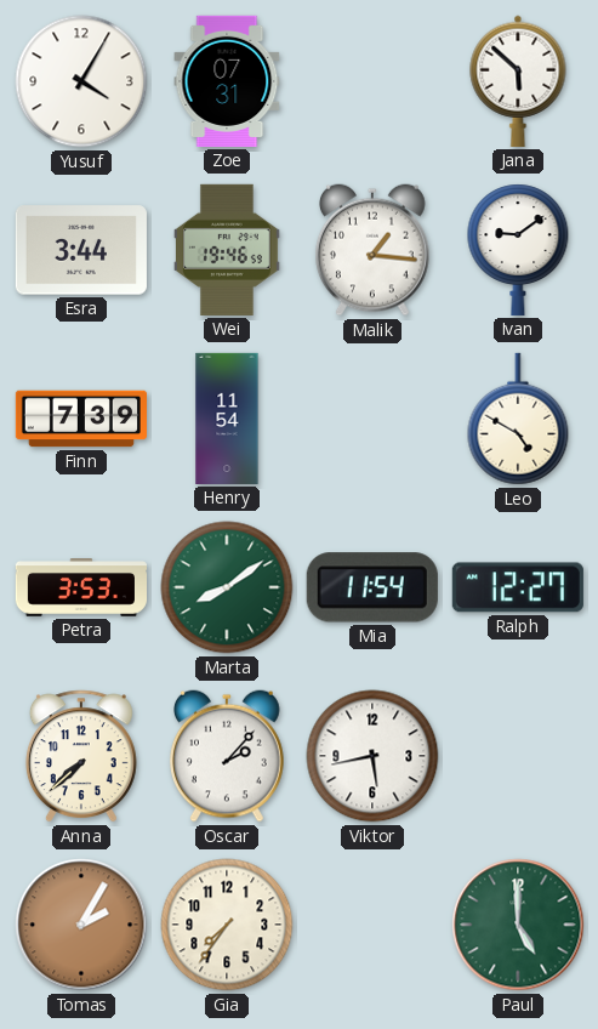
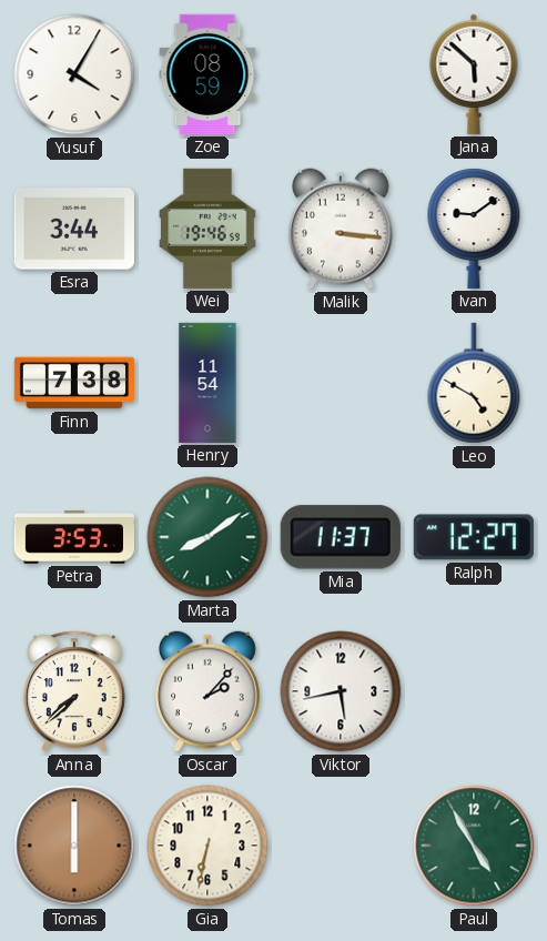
Zoe: 07:31 -> 08:59
Malik: 1:16 -> 3:16
Finn: 7:39 -> 7:38
Mia: 11:54 -> 11:37
Tomas: 2:05 -> 6:00
Gia: 7:36 -> 6:32
Paul: 5:00 -> 4:55
